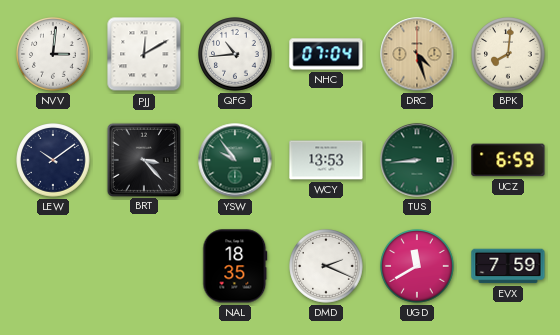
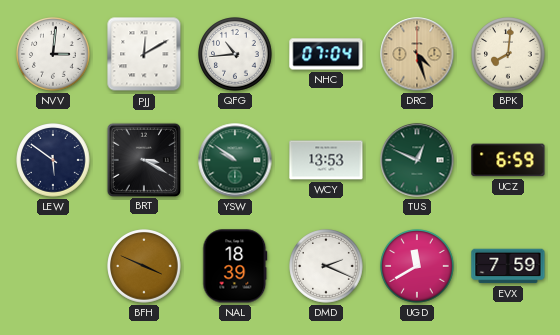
LEW: 10:09 -> 5:51
BRT: 3:23 -> 3:20
YSW: 9:54 -> 9:51
TUS: 8:44 -> 12:49
BFH: none -> 3:49
NAL: 18:35 -> 18:39
